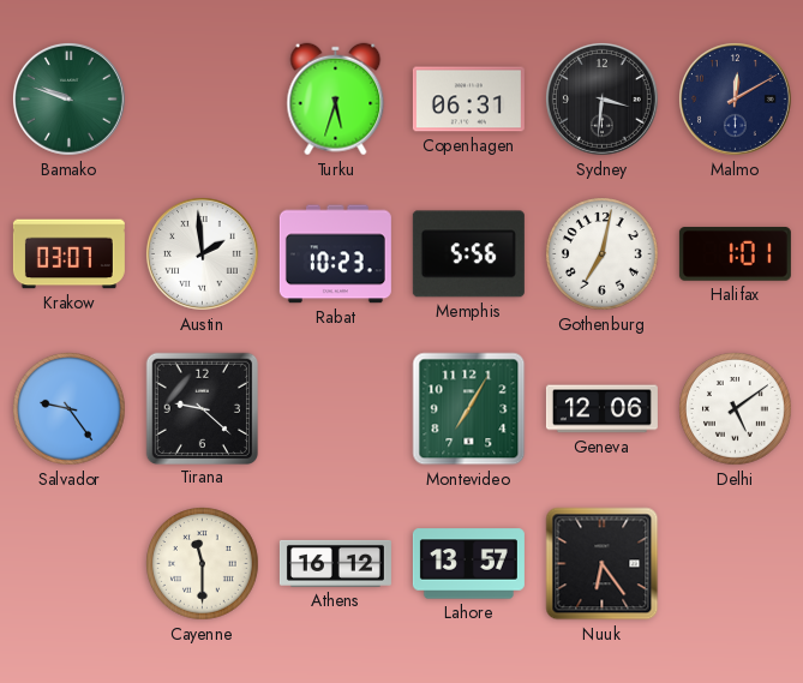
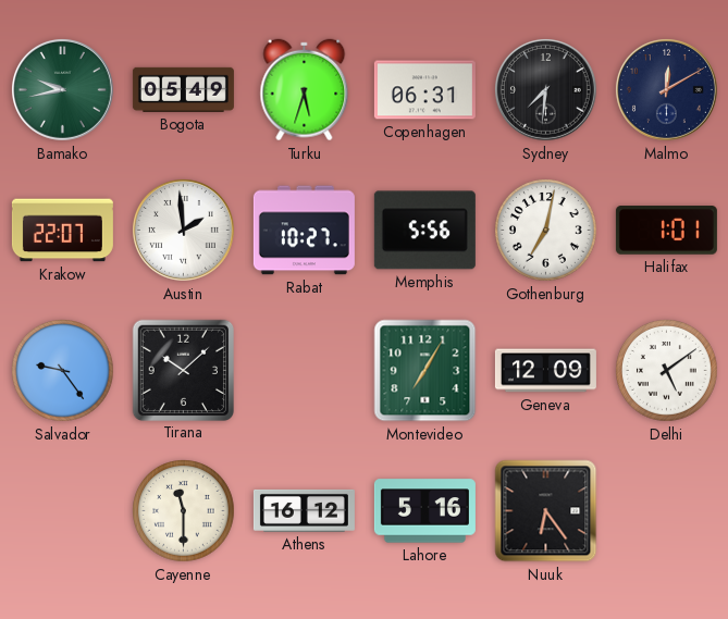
Bamako: 9:48 -> 9:43
Bogota: none -> 05:49
Sydney: 3:31 -> 7:31
Krakow: 03:07 -> 22:07
Rabat: 10:23 -> 10:27
Tirana: 9:22 -> 10:08
Geneva: 12:06 -> 12:09
Lahore: 13:57 -> 5:16
